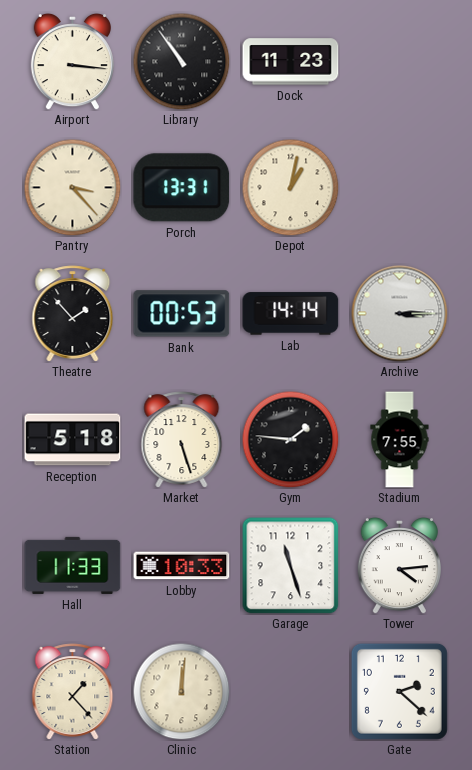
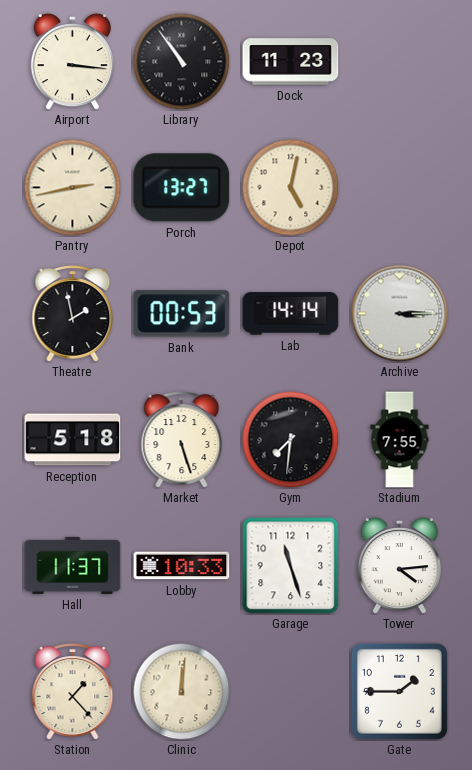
Pantry: 3:23 -> 2:43
Porch: 13:31 -> 13:27
Depot: 1:02 -> 5:02
Theatre: 1:53 -> 1:58
Gym: 1:46 -> 7:31
Hall: 11:33 -> 11:37
Gate: 2:22 -> 1:45
